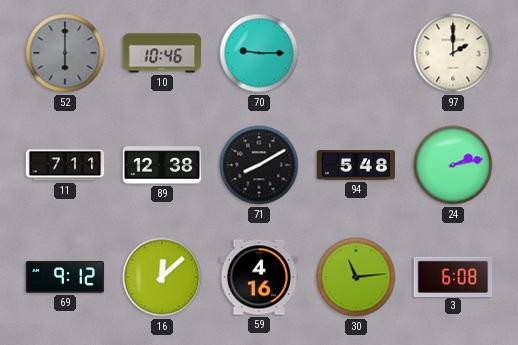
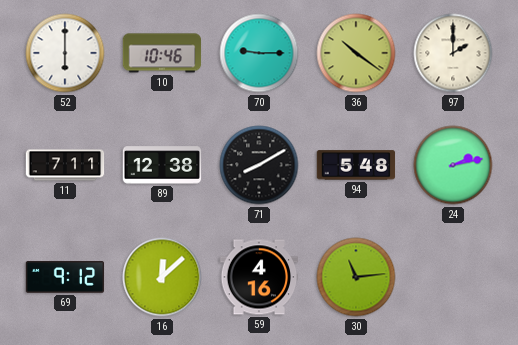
52 dial: grey -> white
36: none -> 10:21
3: 6:08 -> none
